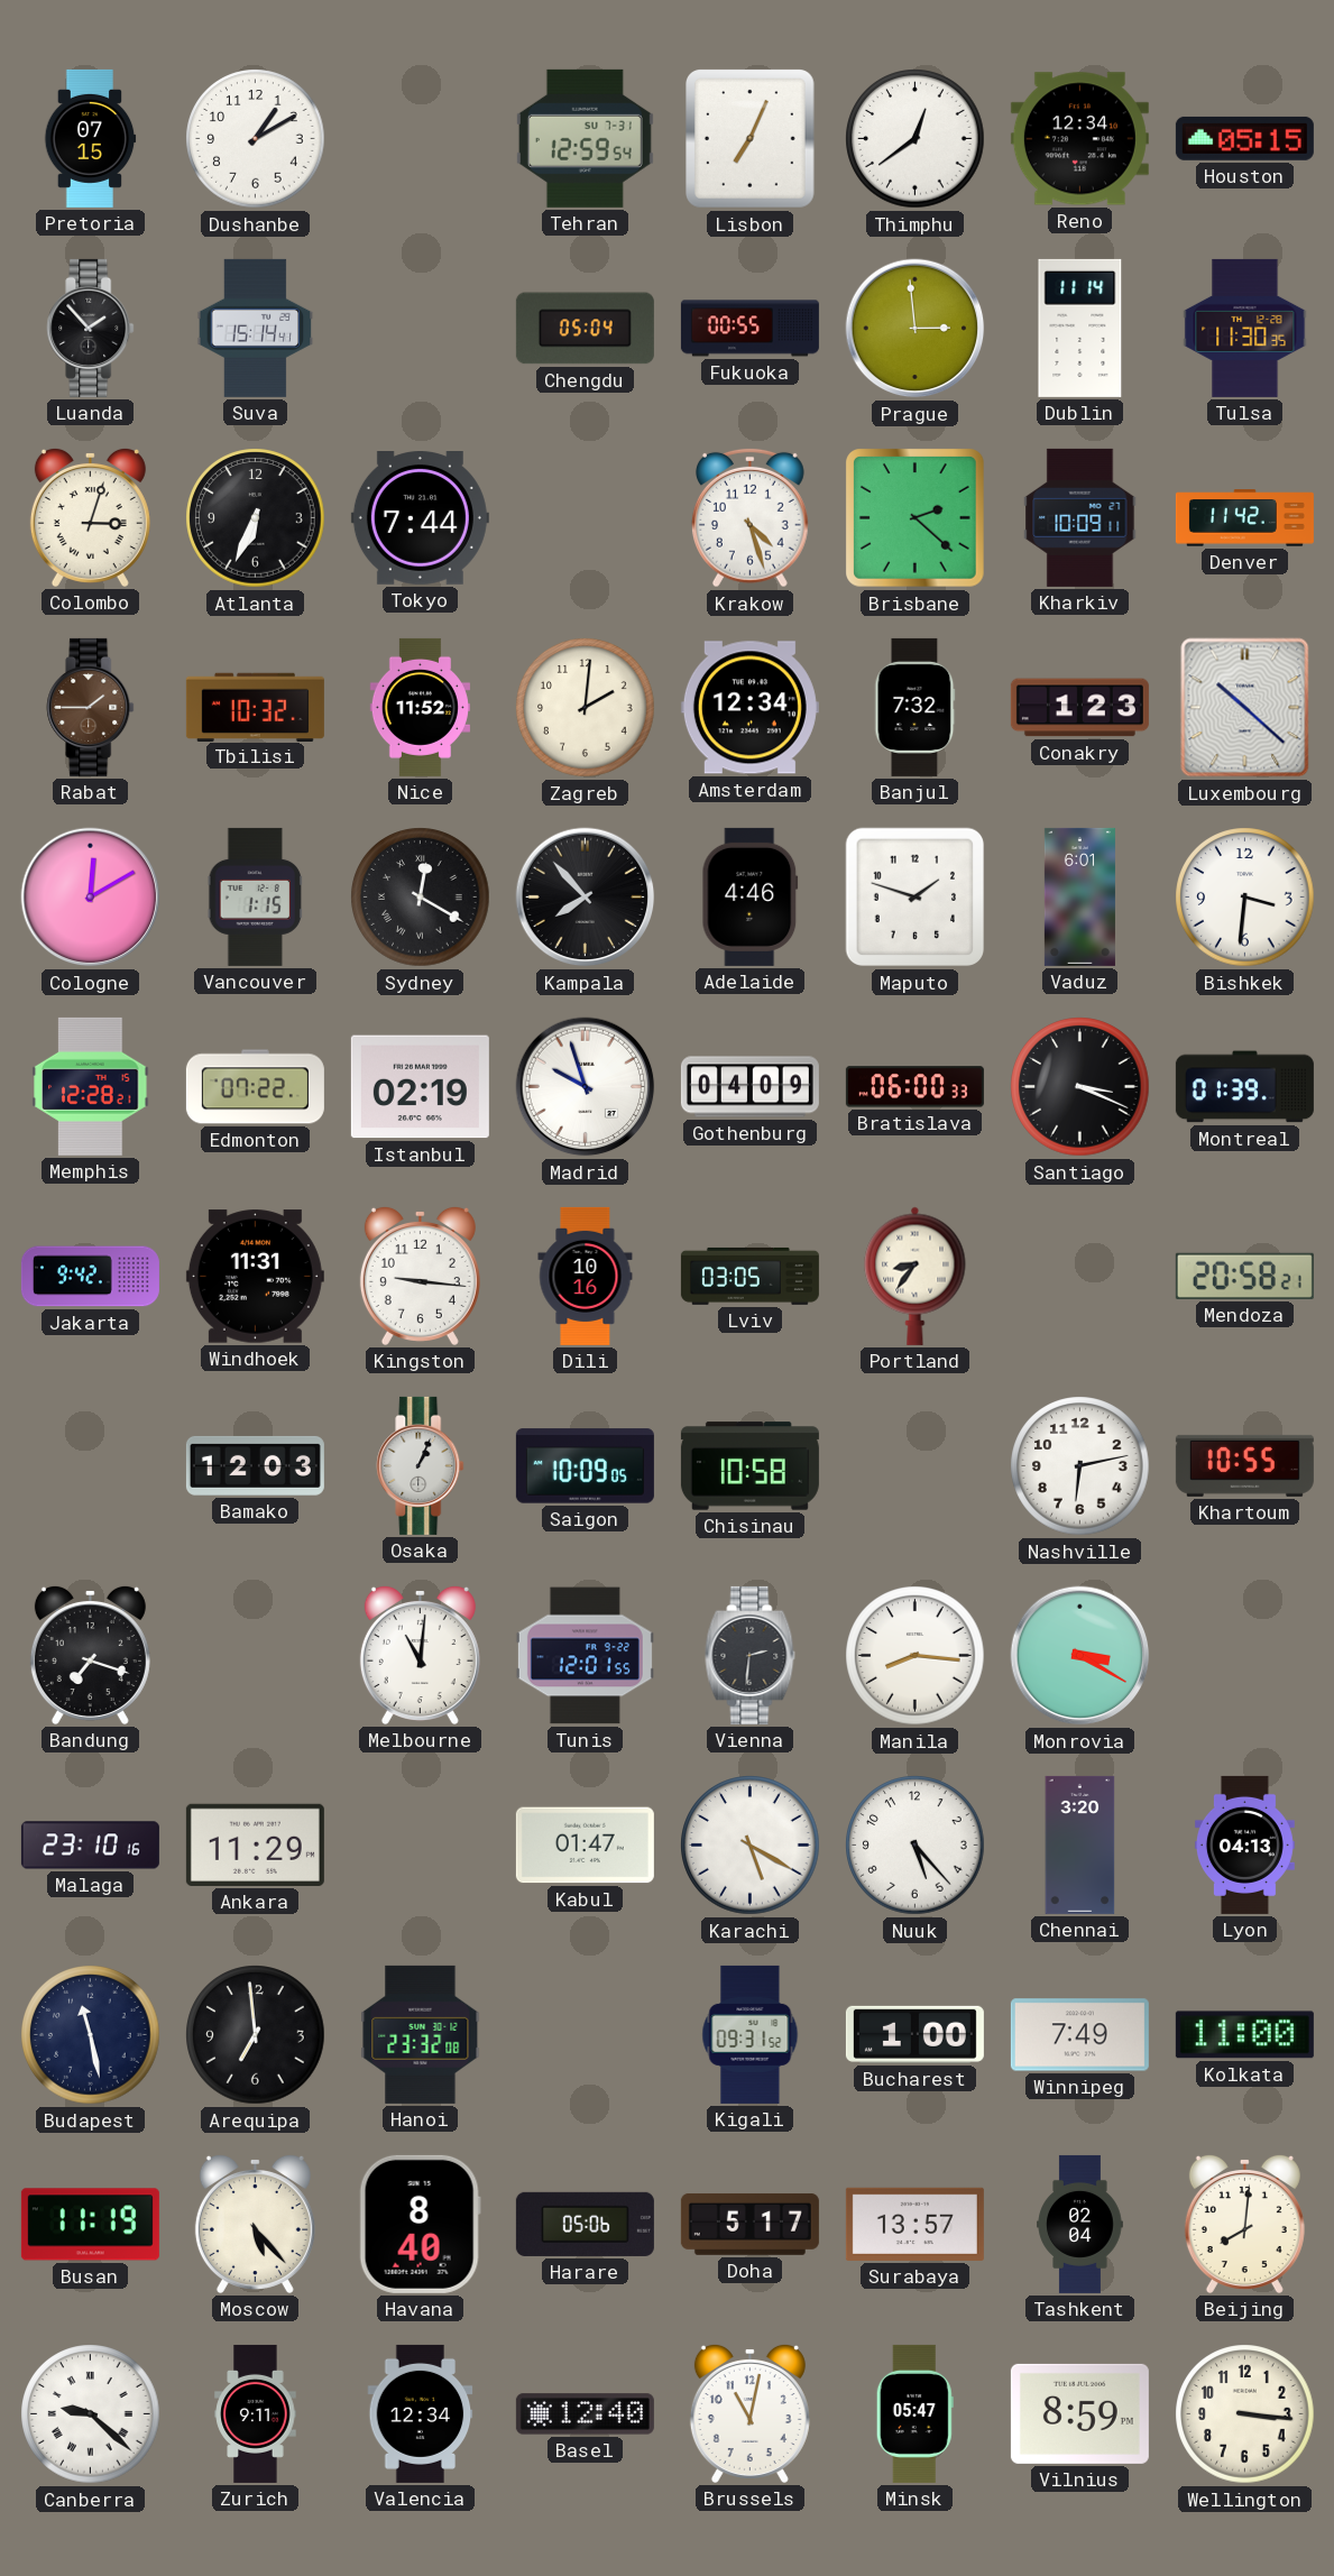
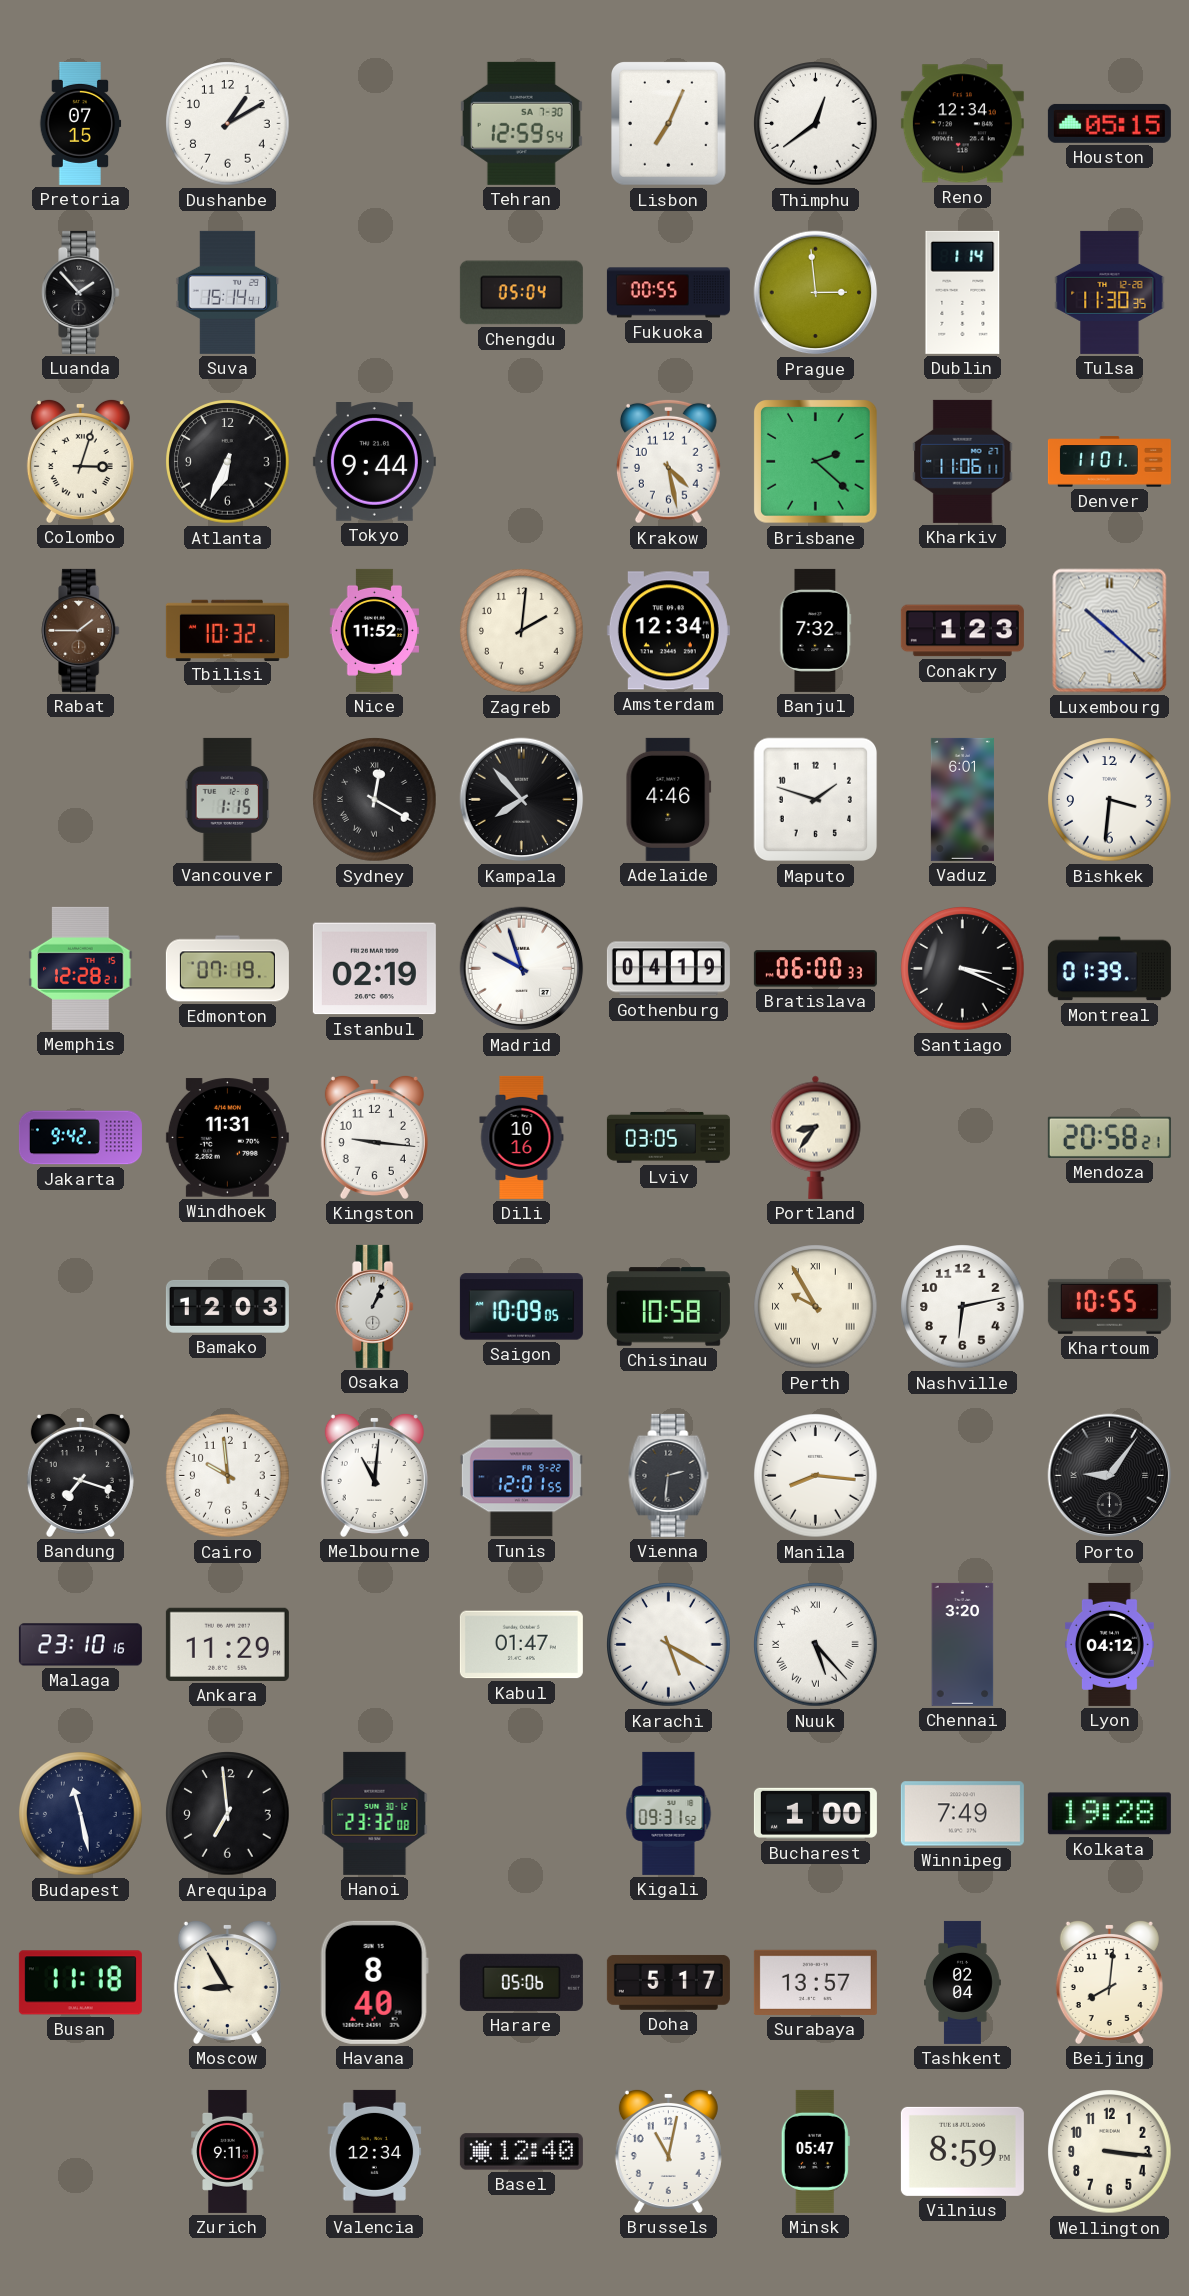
Tehran date: SU 7-31 -> SA 7-30
Dublin: 11:14 -> 1:14
Tokyo: 7:44 -> 9:44
Krakow: 4:27 -> 4:28
Kharkiv: 10:09 -> 11:06
Denver: 11:42 -> 11:01
Cologne: 12:10 -> none
Edmonton: 07:22 -> 07:19
Gothenburg: 04:09 -> 04:19
Perth: none -> 9:55
Cairo: none -> 9:59
Monrovia: 3:20 -> none
Porto: none -> 9:06
Nuuk numerals: Arabic -> Roman
Lyon: 04:13 -> 04:12
Kolkata: 11:00 -> 19:28
Busan: 11:19 -> 11:18
Moscow: 5:23 -> 8:55
Canberra: 9:22 -> none
